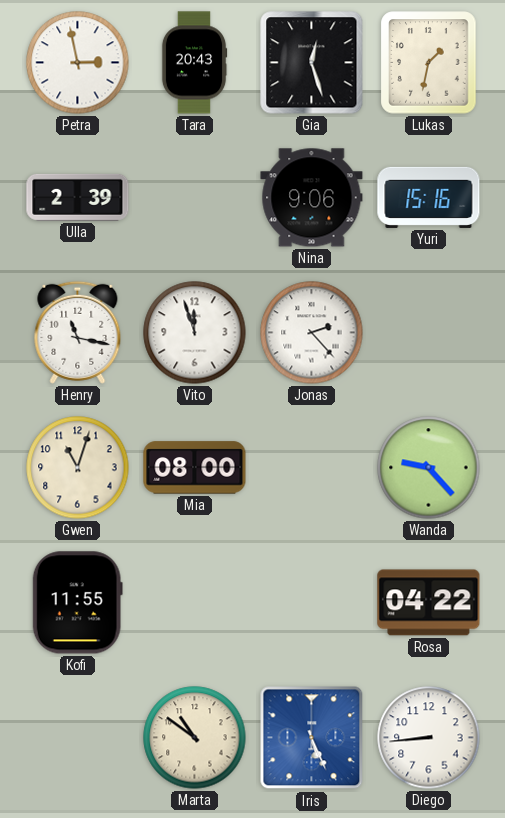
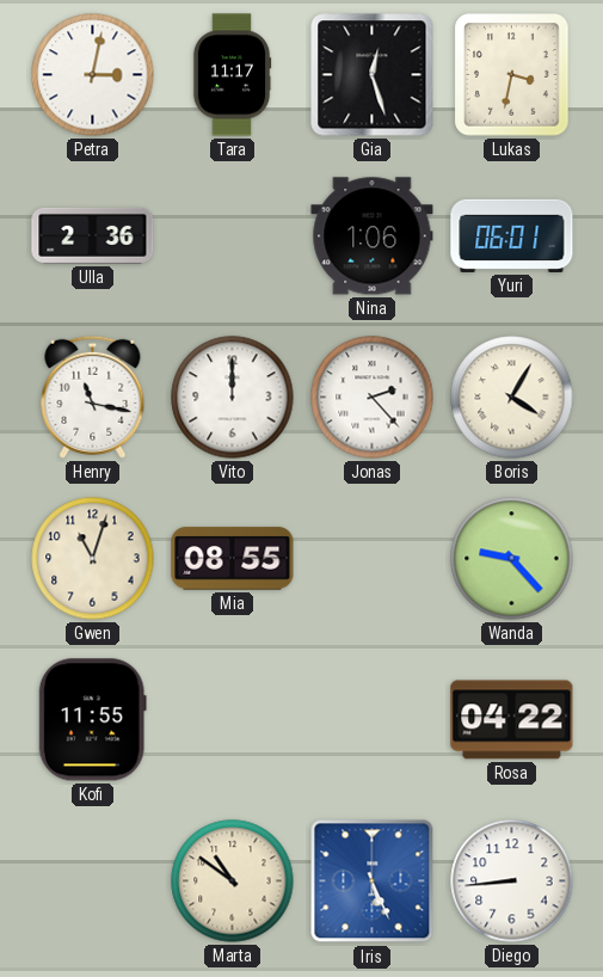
Petra: 2:58 -> 3:02
Tara: 20:43 -> 11:17
Lukas: 1:32 -> 3:32
Ulla: 2:39 -> 2:36
Nina: 9:06 -> 1:06
Yuri: 15:16 -> 06:01
Vito: 11:57 -> 12:00
Boris: none -> 4:05
Mia: 08:00 -> 08:55
